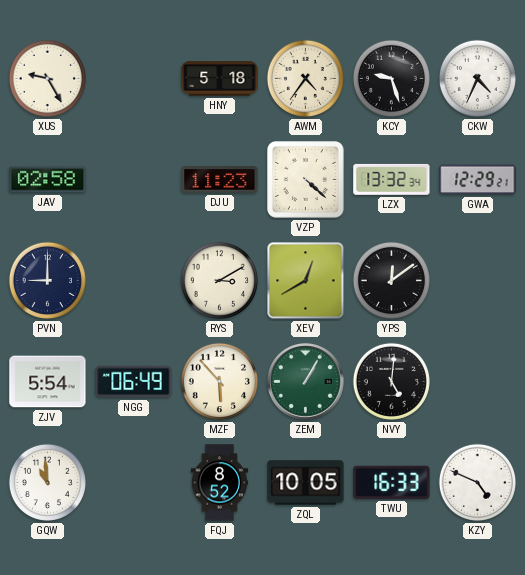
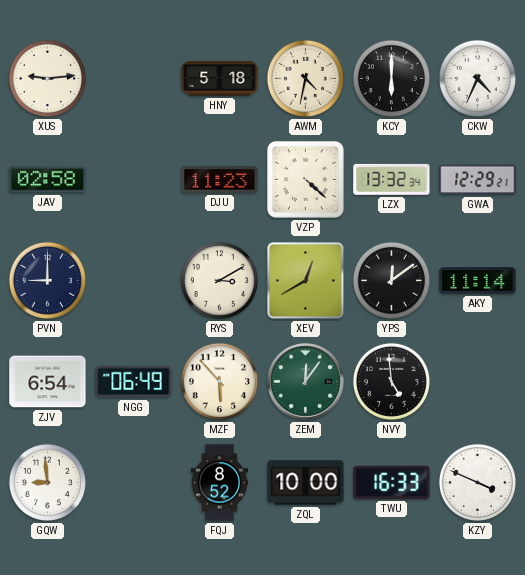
XUS: 9:25 -> 9:14
AWM: 4:36 -> 4:32
KCY: 9:27 -> 6:00
AKY: none -> 11:14
ZJV: 5:54 -> 6:54
ZEM: 1:05 -> 12:06
NVY: 5:01 -> 4:59
GQW: 10:59 -> 8:59
ZQL: 10:05 -> 10:00
KZY: 4:49 -> 3:49
